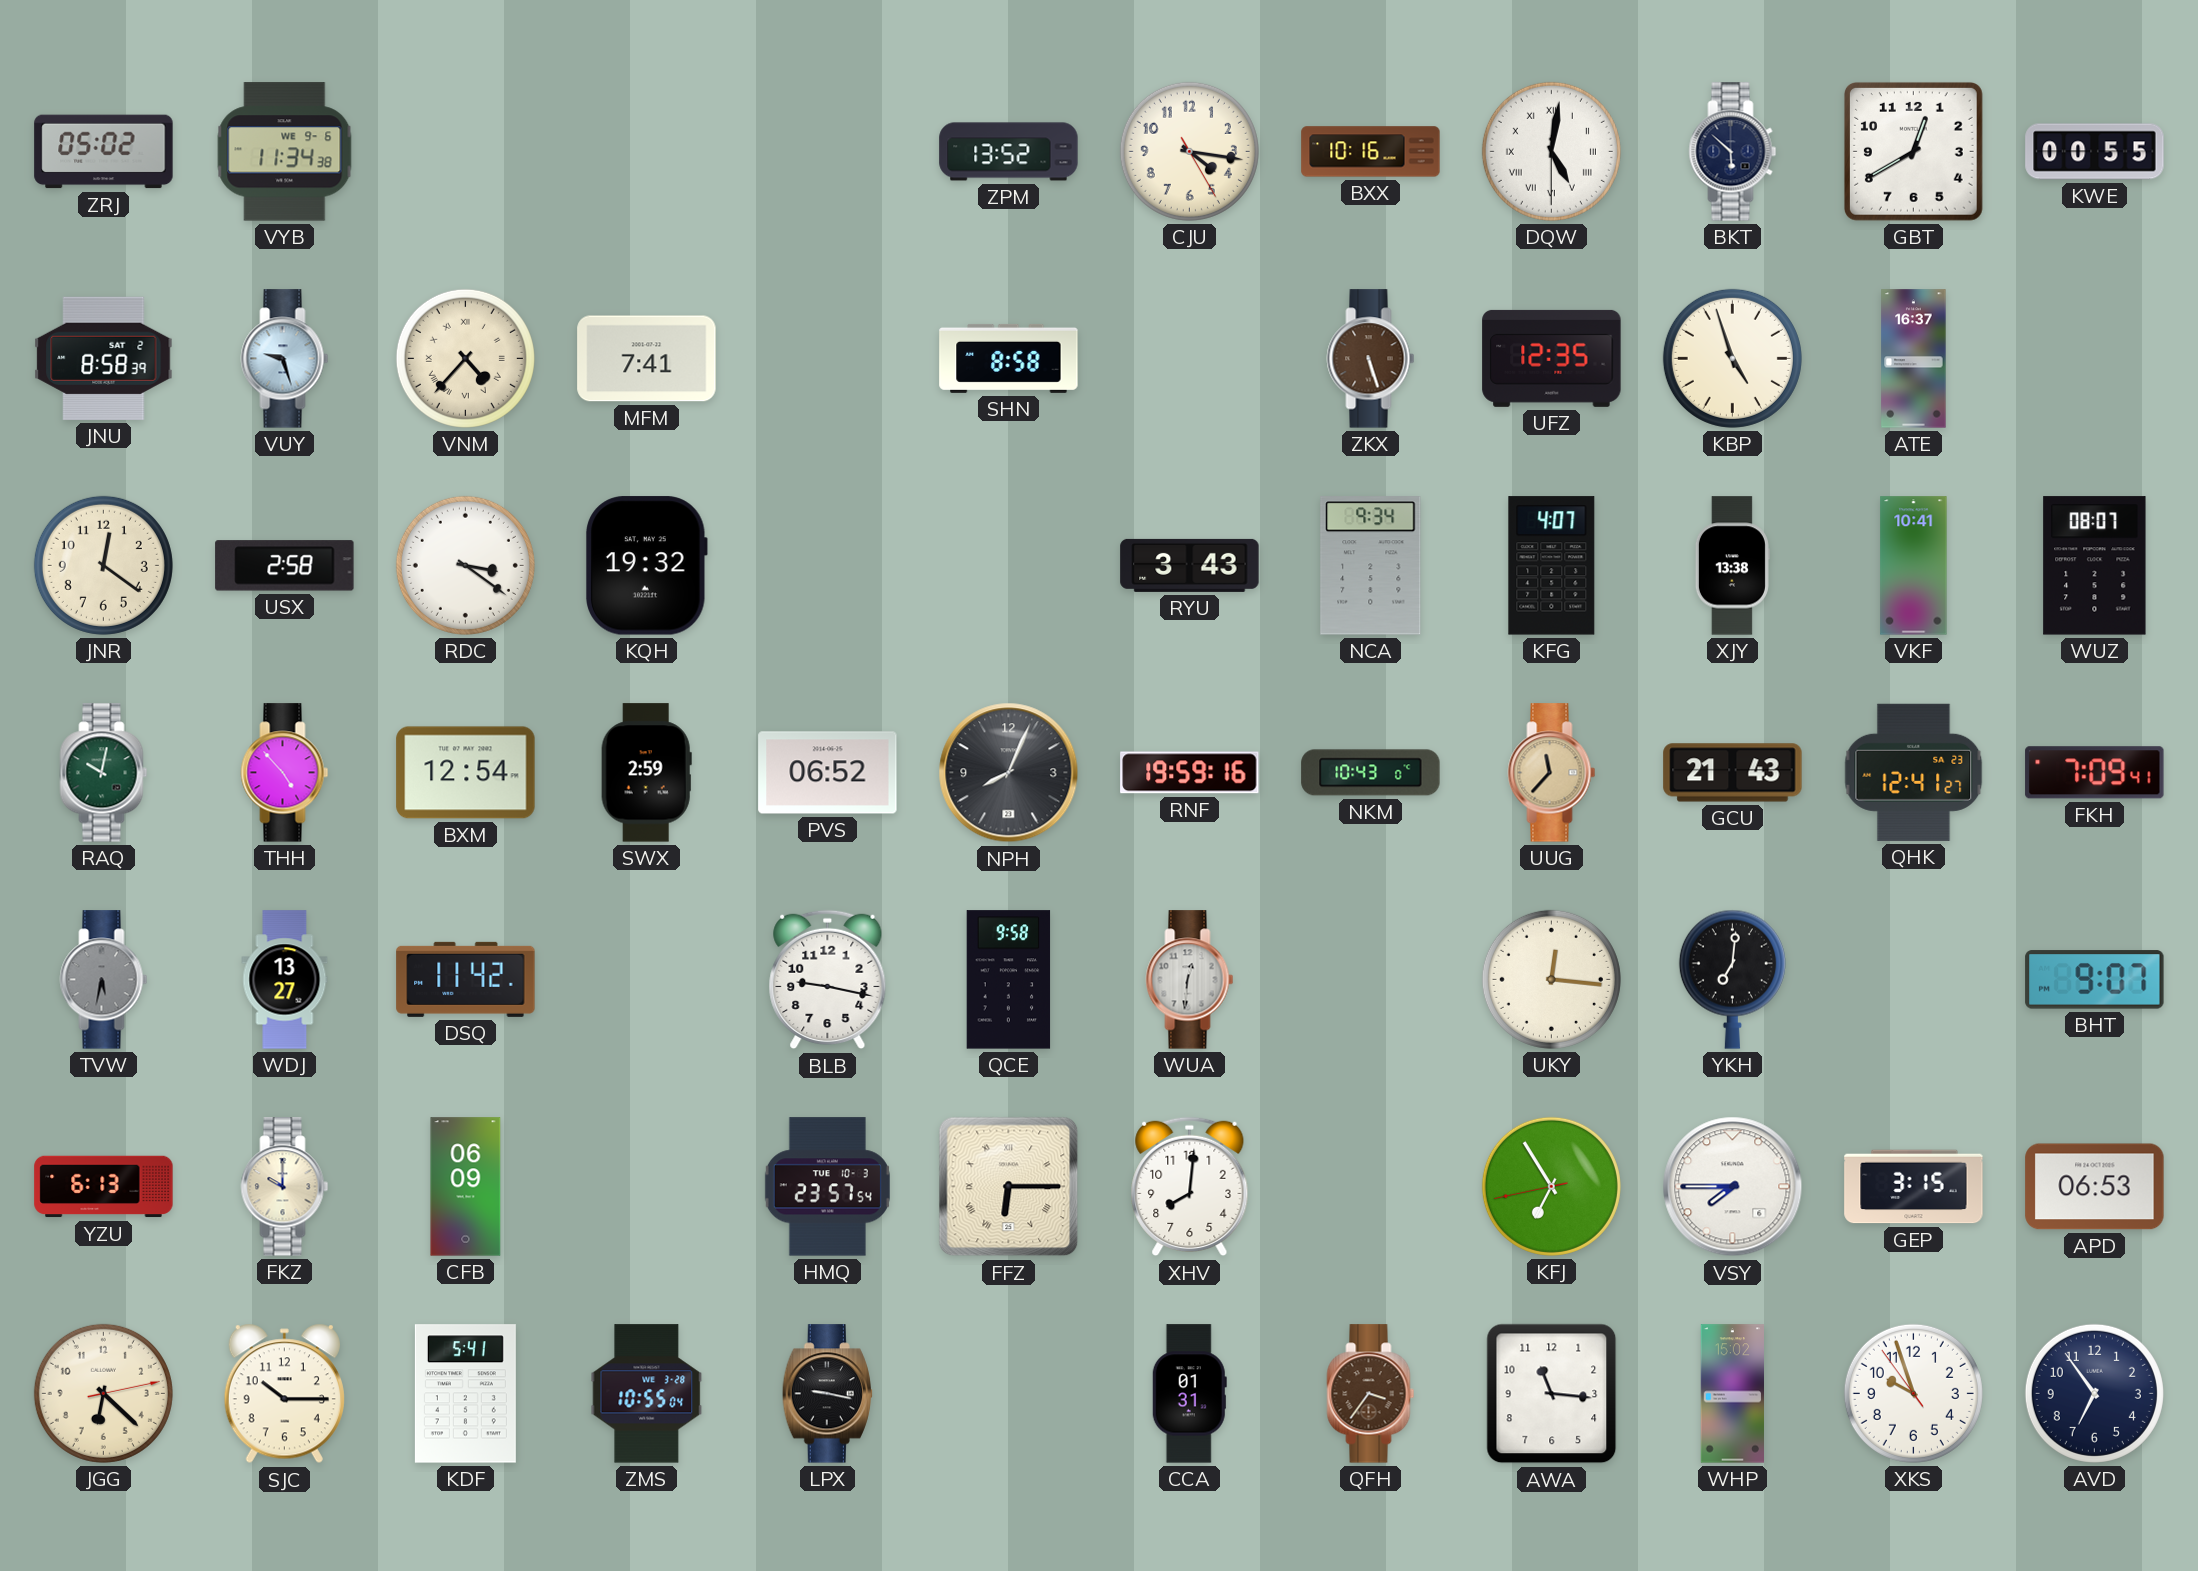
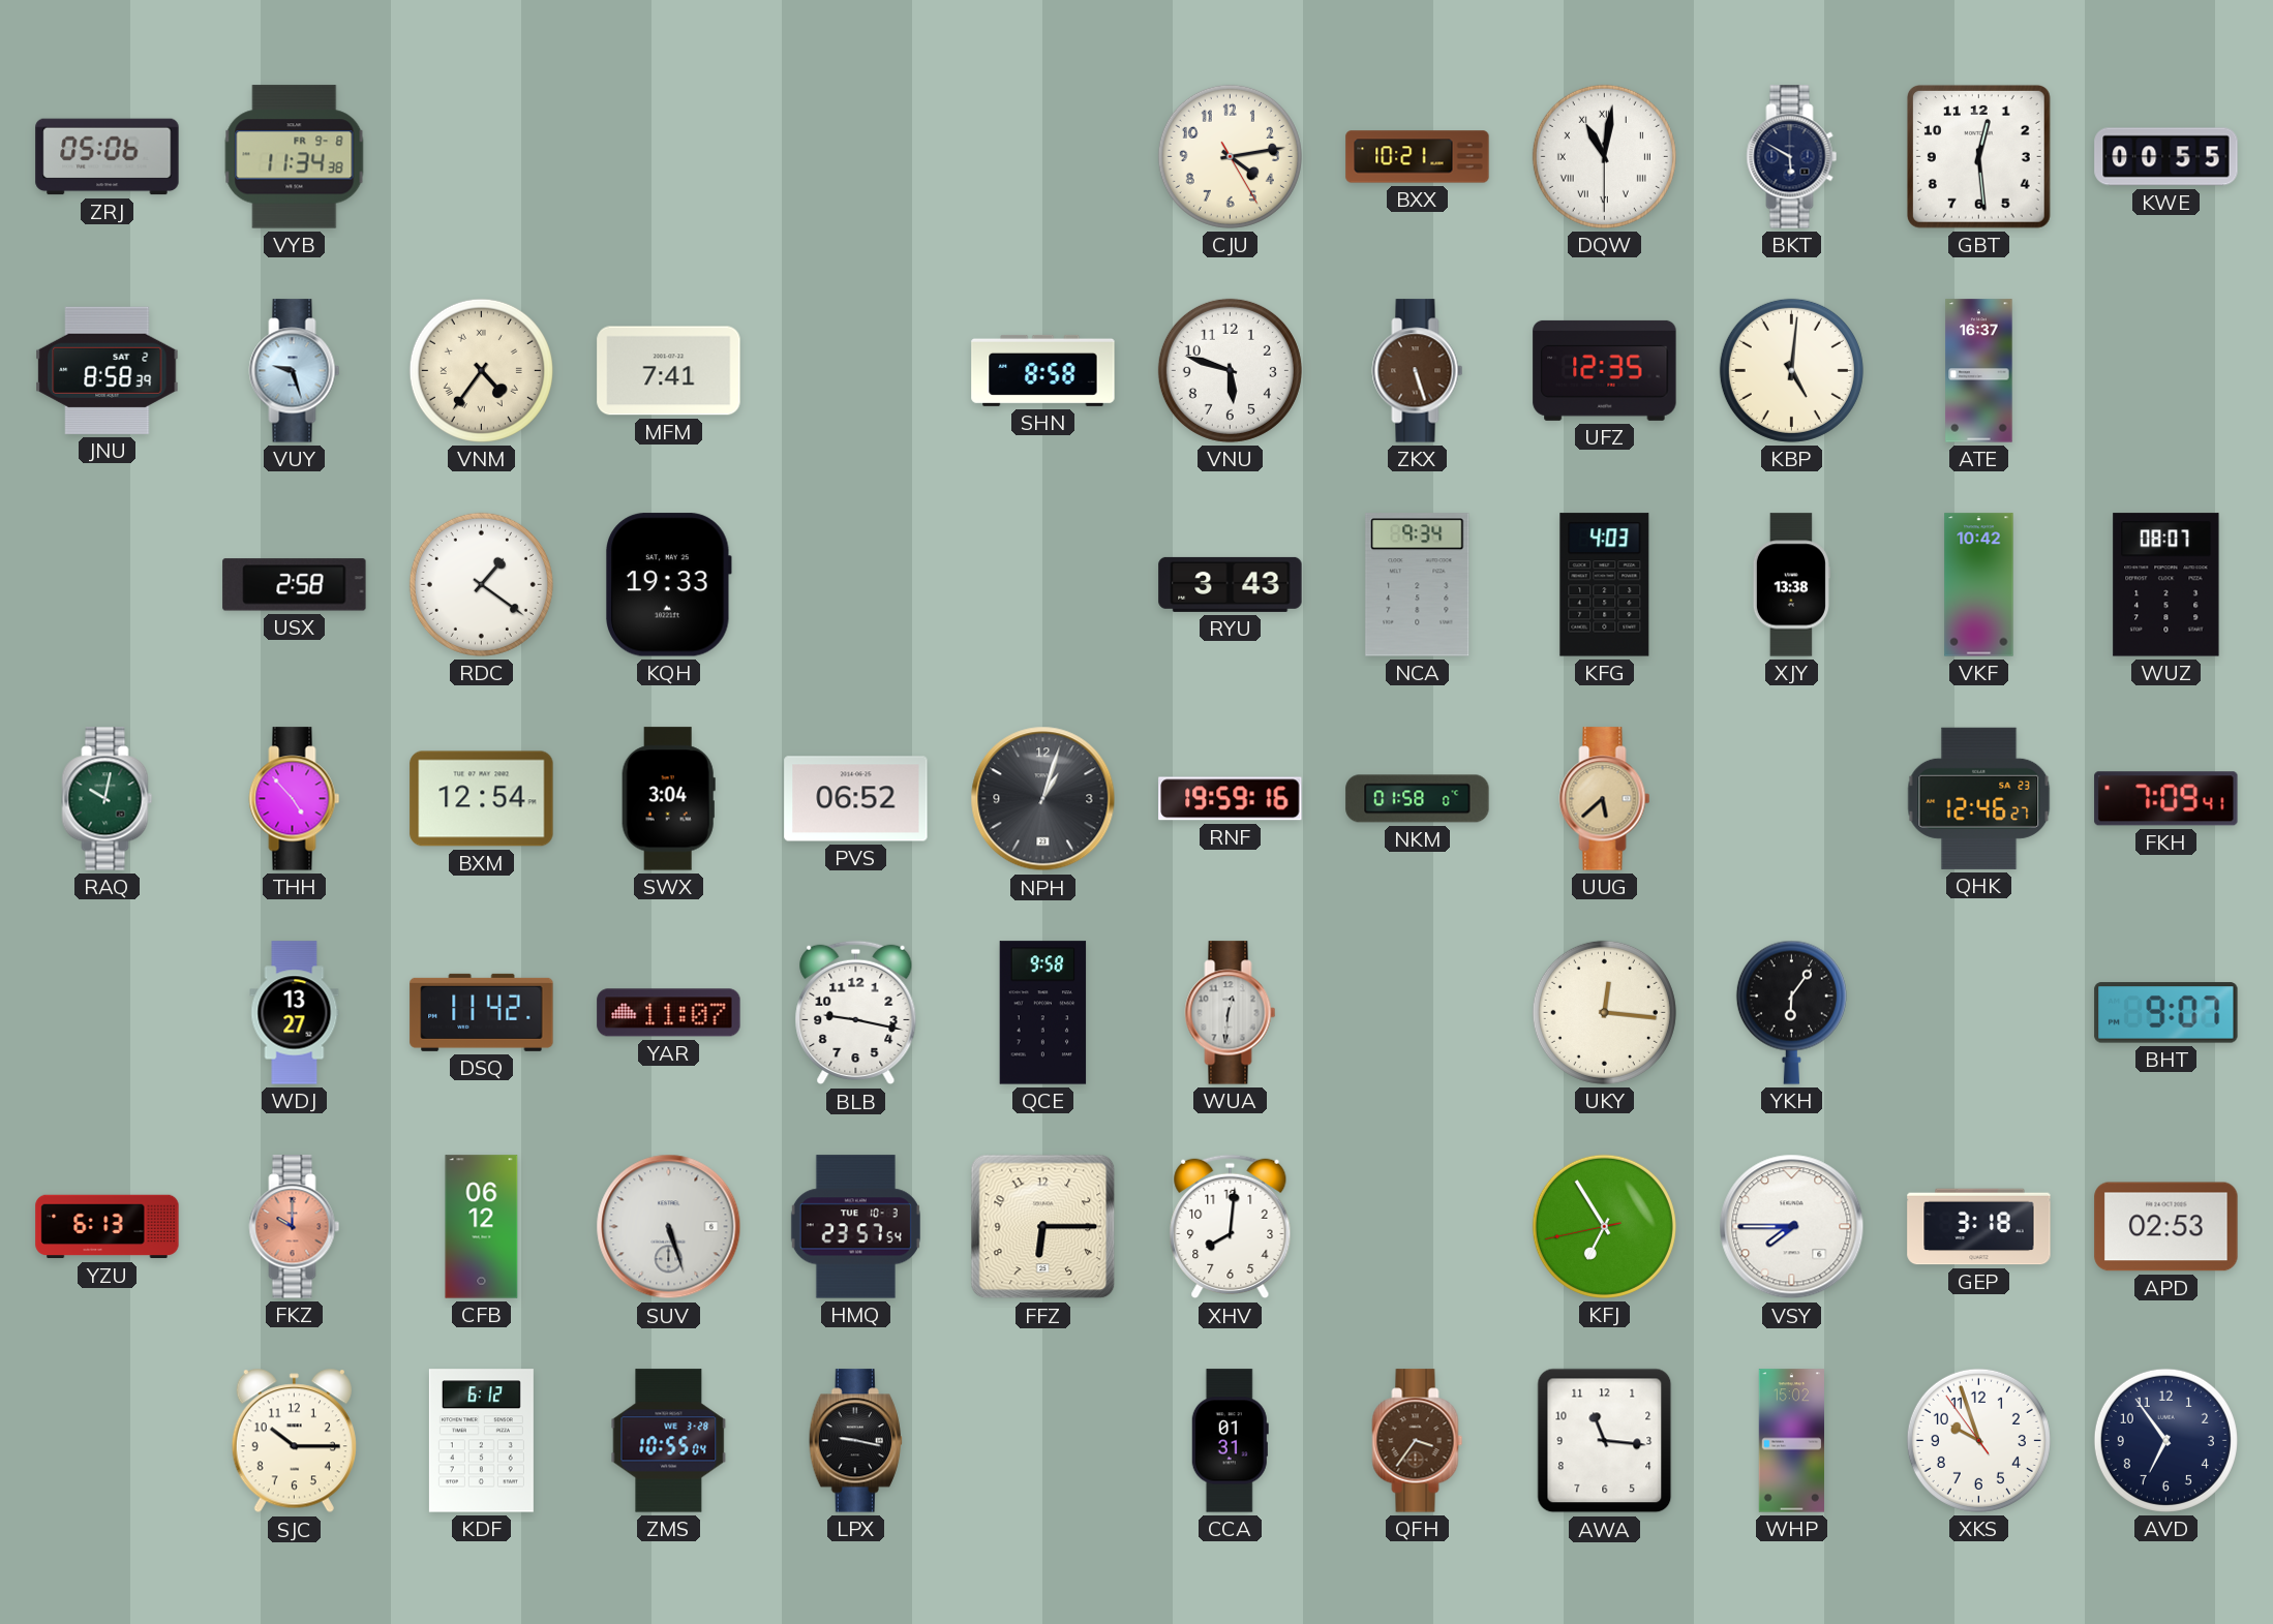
ZRJ: 05:02 -> 05:06
VYB date: WE 9-6 -> FR 9-8
ZPM: 13:52 -> none
CJU: 4:16 -> 4:13
BXX: 10:16 -> 10:21
DQW: 5:01 -> 11:01
BKT: 5:52 -> 5:50
GBT: 12:40 -> 12:29
VNM: 4:37 -> 4:36
VNU: none -> 5:48
KBP: 4:57 -> 5:01
JNR: 12:21 -> none
RDC: 3:21 -> 1:21
KQH: 19:32 -> 19:33
KFG: 4:07 -> 4:03
VKF: 10:41 -> 10:42
SWX: 2:59 -> 3:04
NPH: 8:04 -> 1:03
NKM: 10:43 -> 01:58
UUG: 11:37 -> 5:38
GCU: 21:43 -> none
QHK: 12:41 -> 12:46
TVW: 5:32 -> none
YAR: none -> 11:07
YKH: 7:01 -> 6:06
FKZ dial: cream -> salmon
CFB: 06:09 -> 06:12
SUV: none -> 5:27
FFZ numerals: Roman -> Arabic
GEP: 3:15 -> 3:18
APD: 06:53 -> 02:53
JGG: 6:22 -> none
KDF: 5:41 -> 6:12
